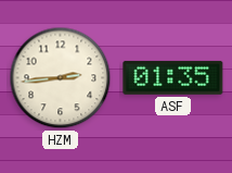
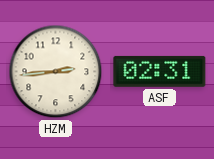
ASF: 01:35 -> 02:31
